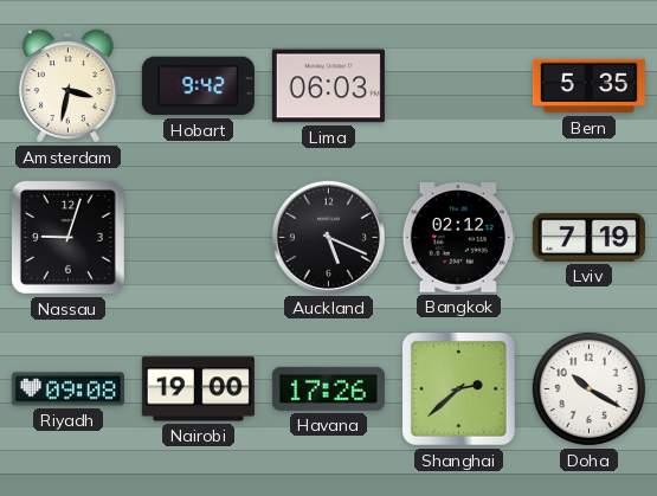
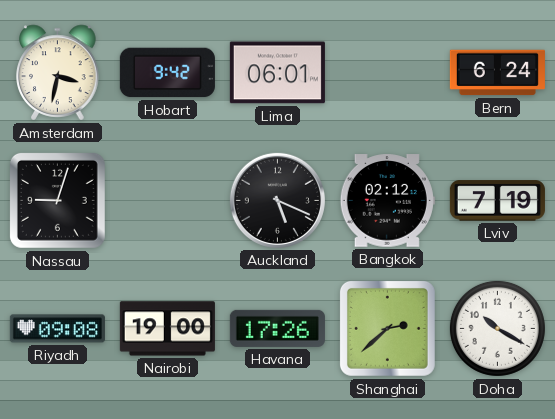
Lima: 06:03 -> 06:01
Bern: 5:35 -> 6:24
